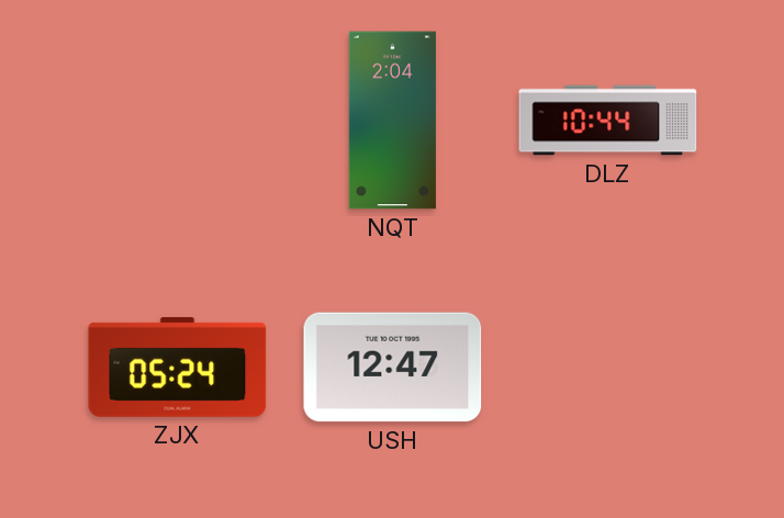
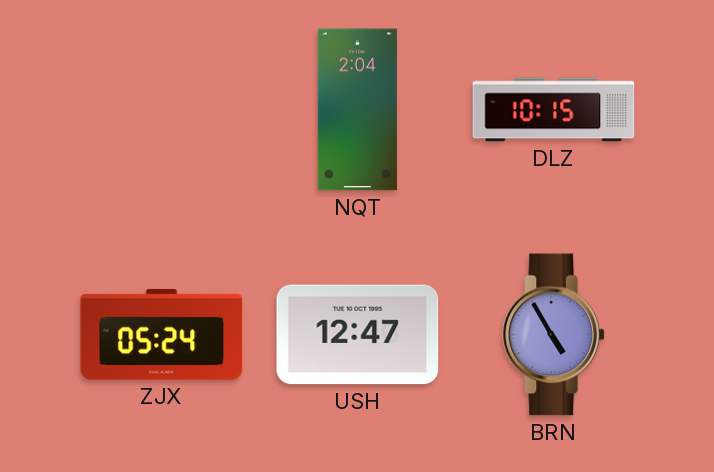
DLZ: 10:44 -> 10:15
BRN: none -> 4:55
